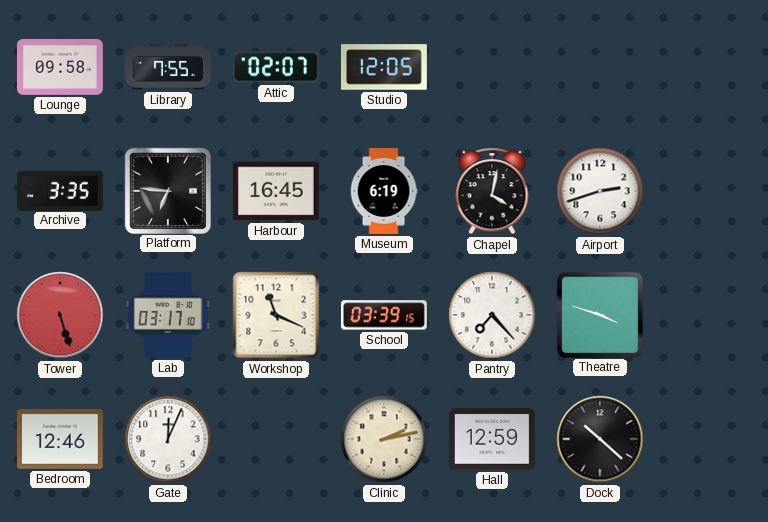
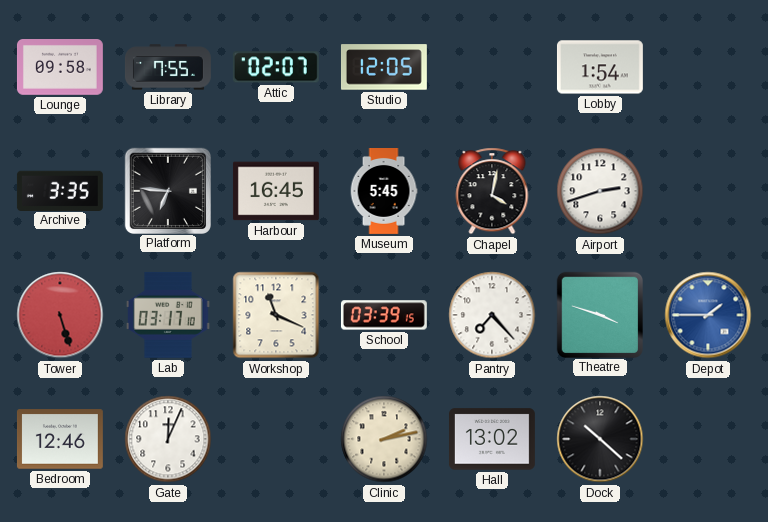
Lobby: none -> 1:54
Museum: 6:19 -> 5:45
Depot: none -> 1:45
Hall: 12:59 -> 13:02
